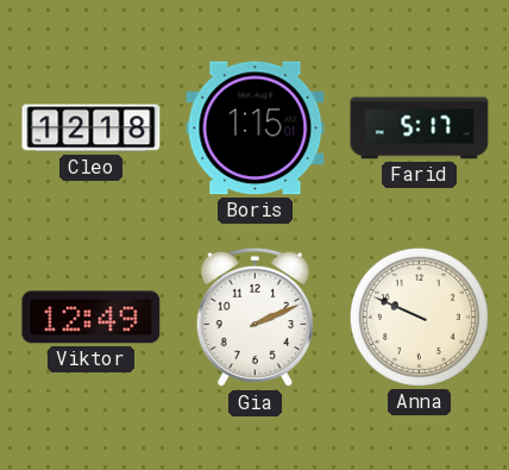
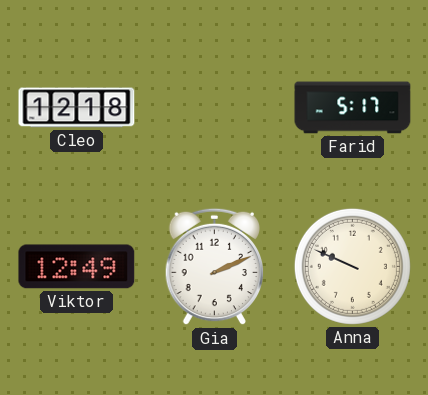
Boris: 1:15 -> none
